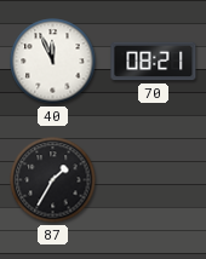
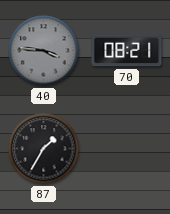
40: 11:56 -> 3:46
40 dial: white -> grey
